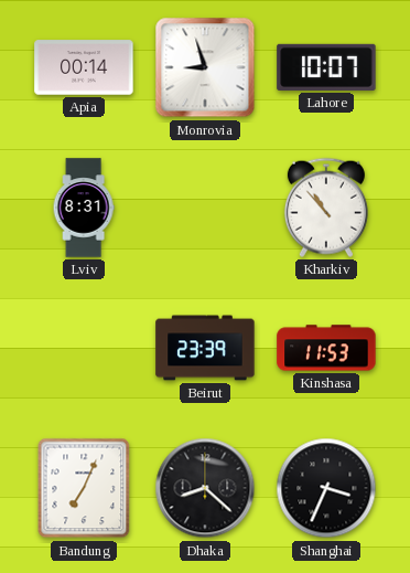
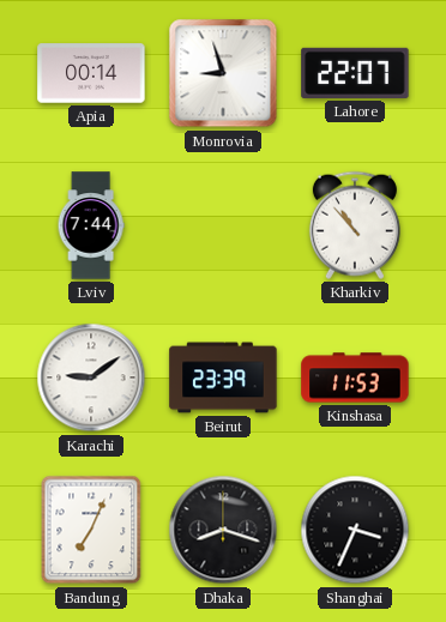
Lahore: 10:07 -> 22:07
Lviv: 8:31 -> 7:44
Karachi: none -> 9:09
Dhaka: 8:22 -> 8:18
